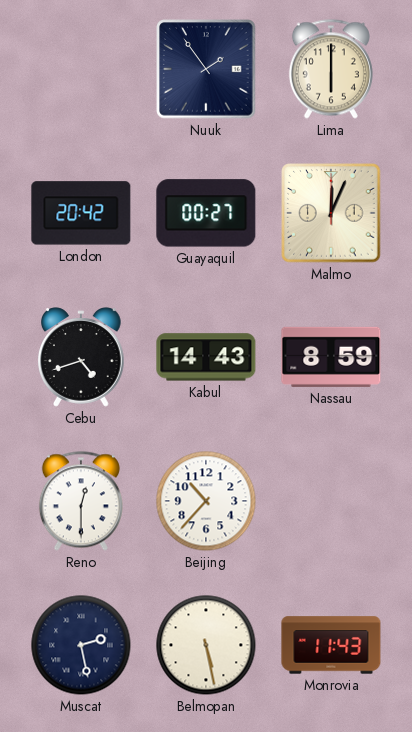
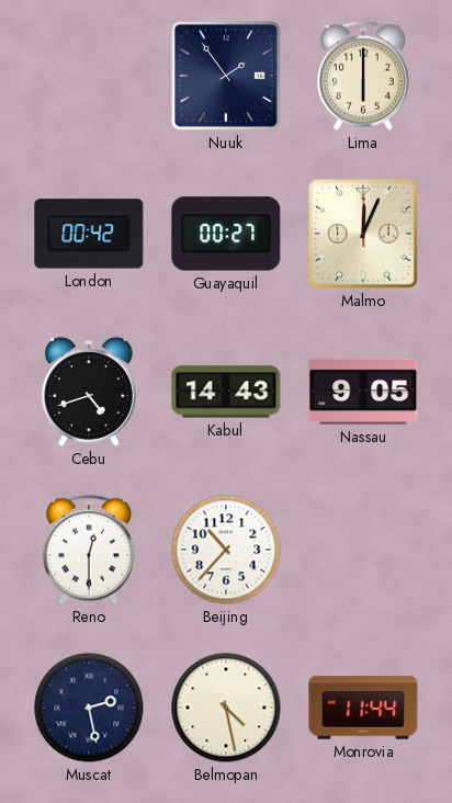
London: 20:42 -> 00:42
Nassau: 8:59 -> 9:05
Belmopan: 5:28 -> 4:28
Monrovia: 11:43 -> 11:44
